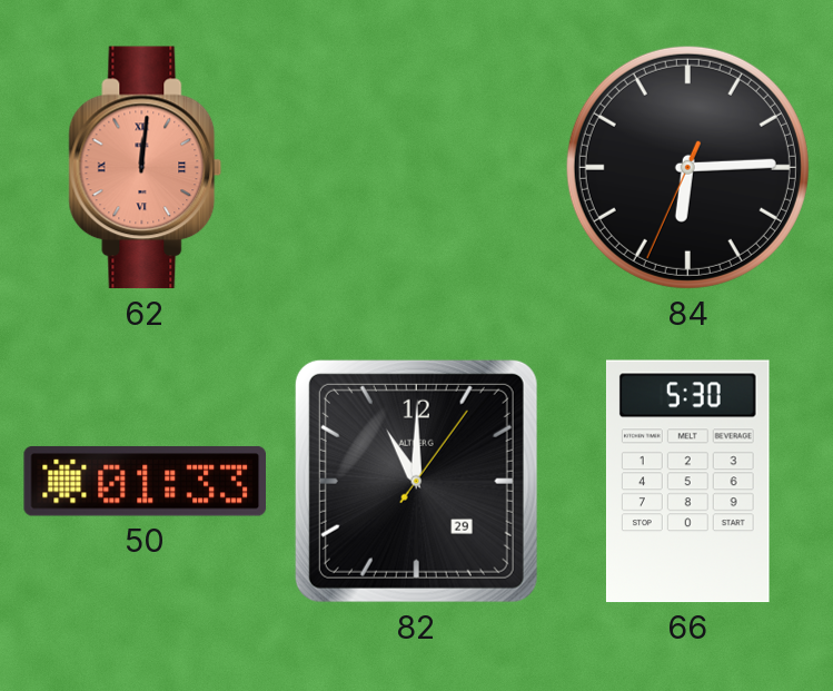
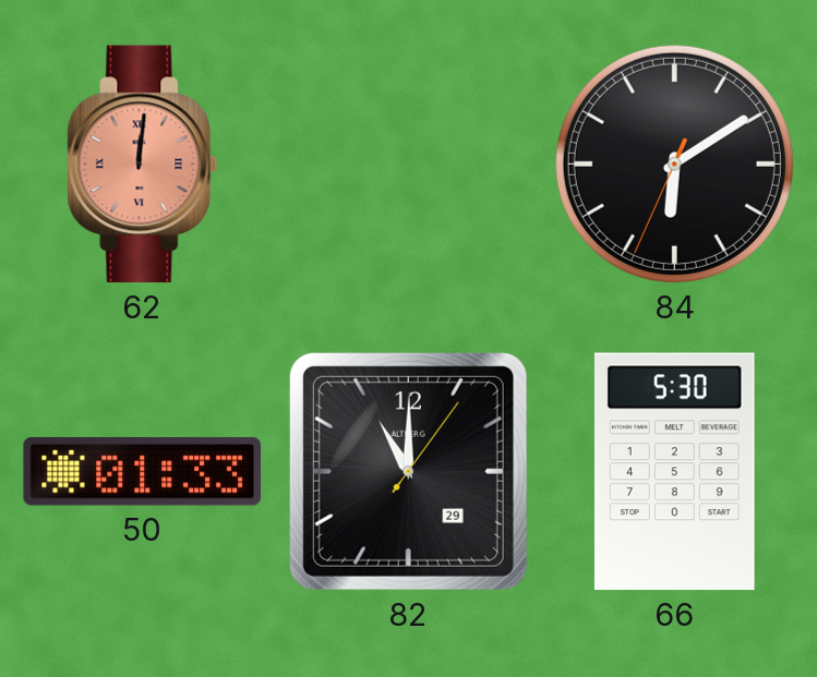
84: 6:14 -> 6:09
